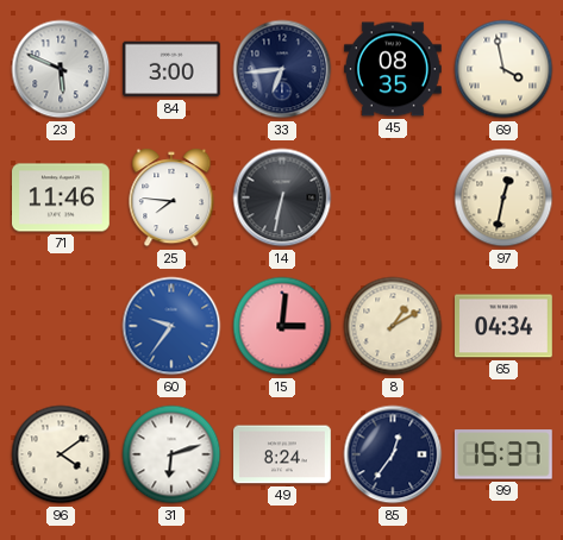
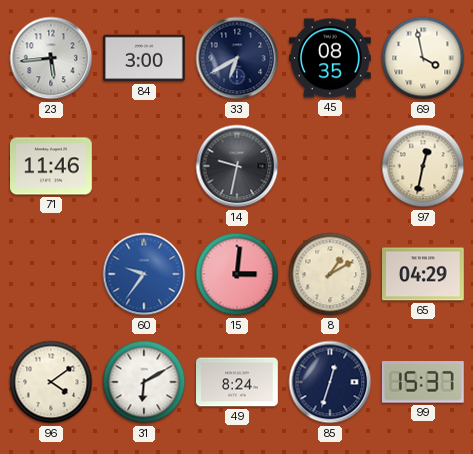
23: 5:49 -> 5:44
33: 6:44 -> 6:40
25: 7:46 -> none
14: 6:32 -> 9:32
65: 04:34 -> 04:29
31: 6:12 -> 6:10
85: 12:36 -> 12:33
